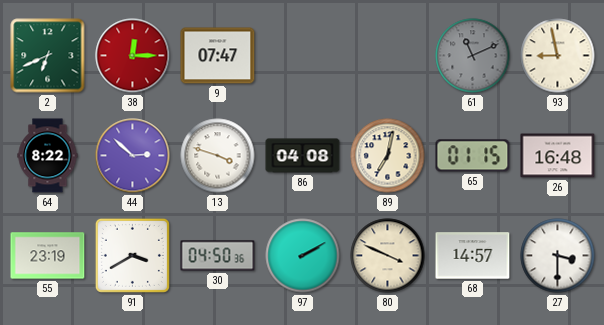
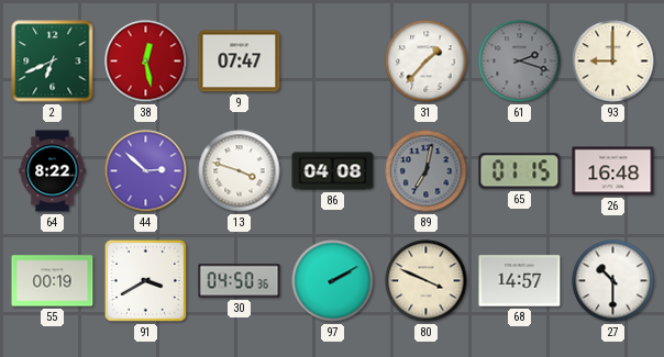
38: 12:15 -> 12:28
31: none -> 1:37
61: 11:11 -> 2:18
93: 8:58 -> 9:00
89 dial: cream -> grey
55: 23:19 -> 00:19
27: 3:30 -> 10:30
